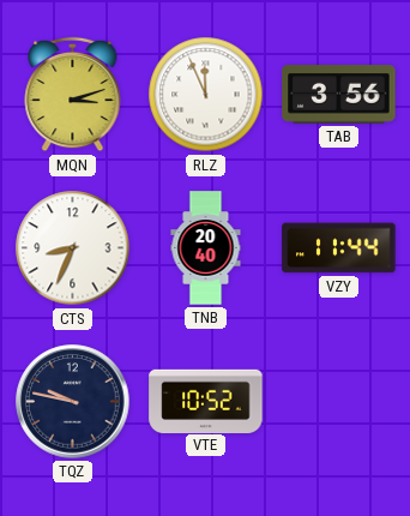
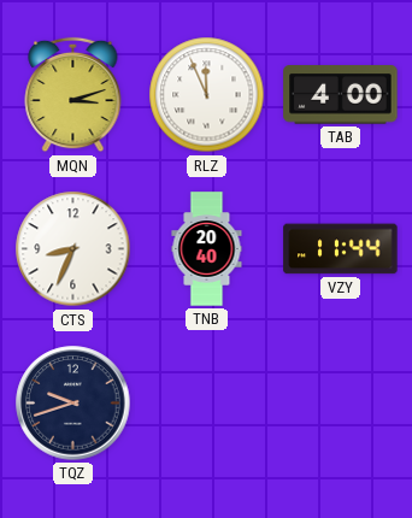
TAB: 3:56 -> 4:00
TQZ: 9:47 -> 9:42
VTE: 10:52 -> none
